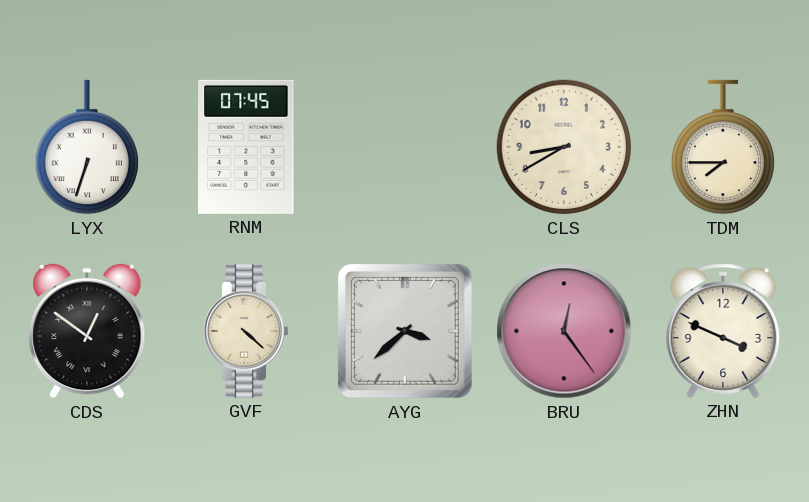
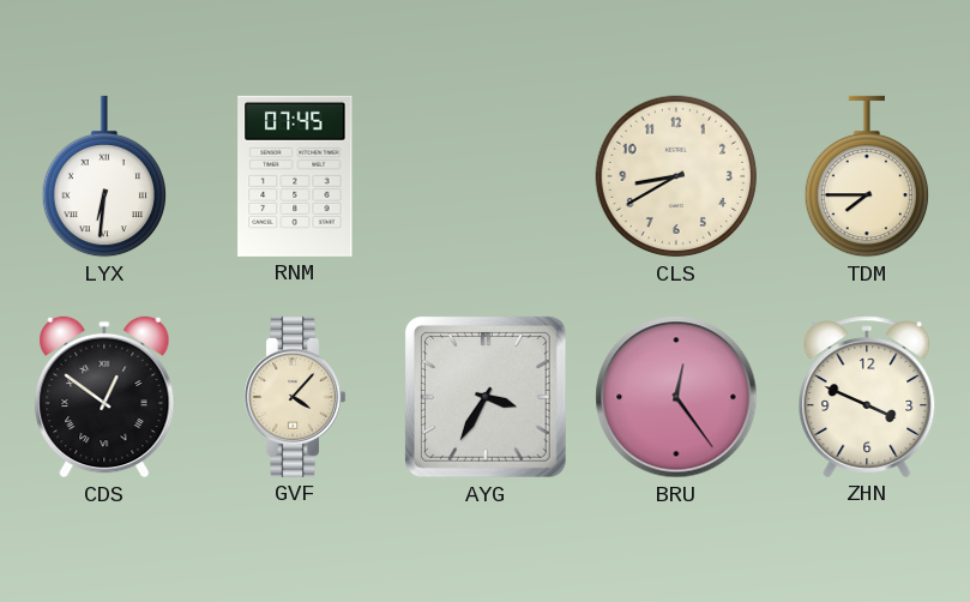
LYX: 6:33 -> 6:31
GVF: 4:22 -> 4:07
AYG: 3:38 -> 3:35
